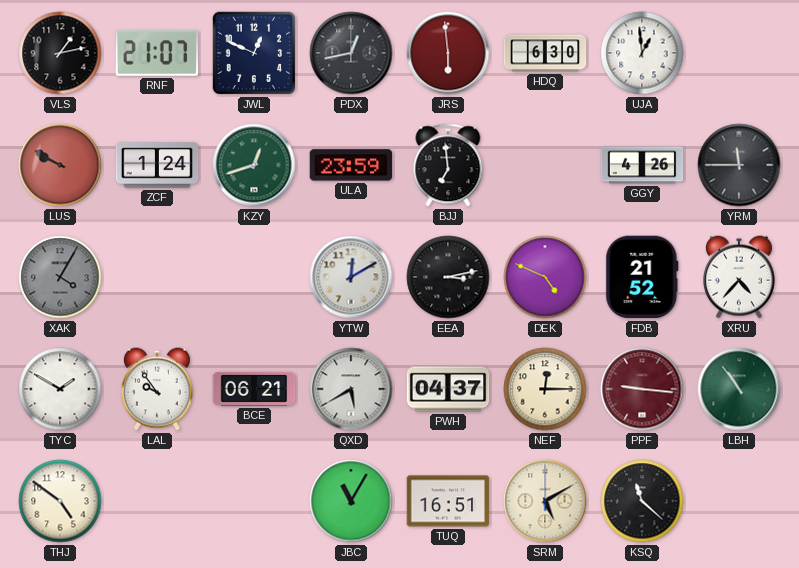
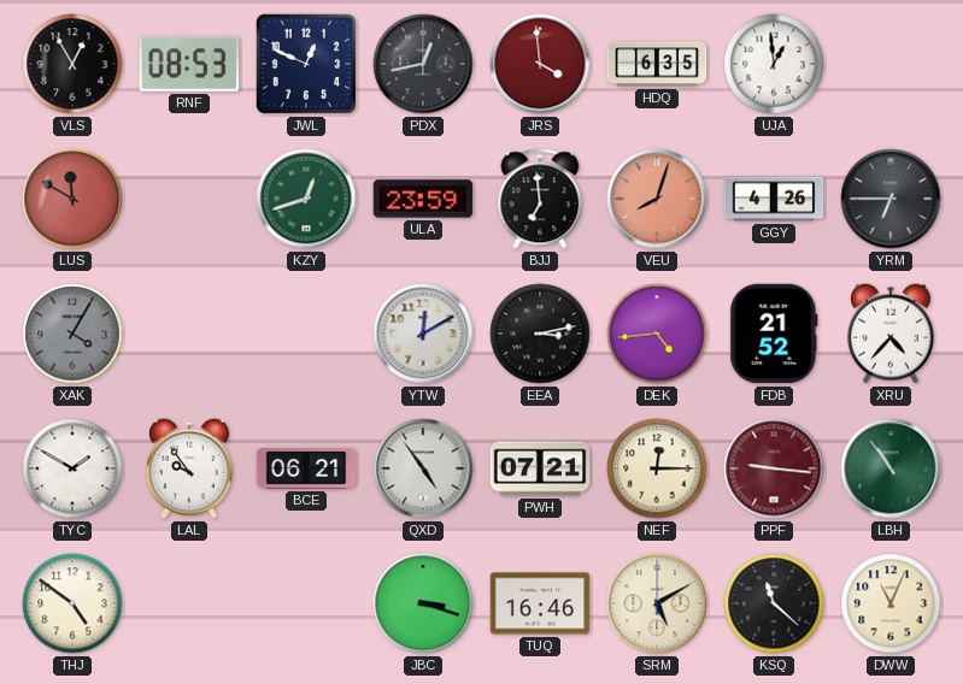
VLS: 1:13 -> 12:55
RNF: 21:07 -> 08:53
JRS: 5:59 -> 3:59
HDQ: 6:30 -> 6:35
LUS: 9:50 -> 11:50
ZCF: 1:24 -> none
VEU: none -> 8:03
YRM: 11:45 -> 6:45
DEK: 4:49 -> 4:44
QXD: 5:40 -> 4:54
PWH: 04:37 -> 07:21
JBC: 11:05 -> 3:18
TUQ: 16:51 -> 16:46
DWW: none -> 11:04
